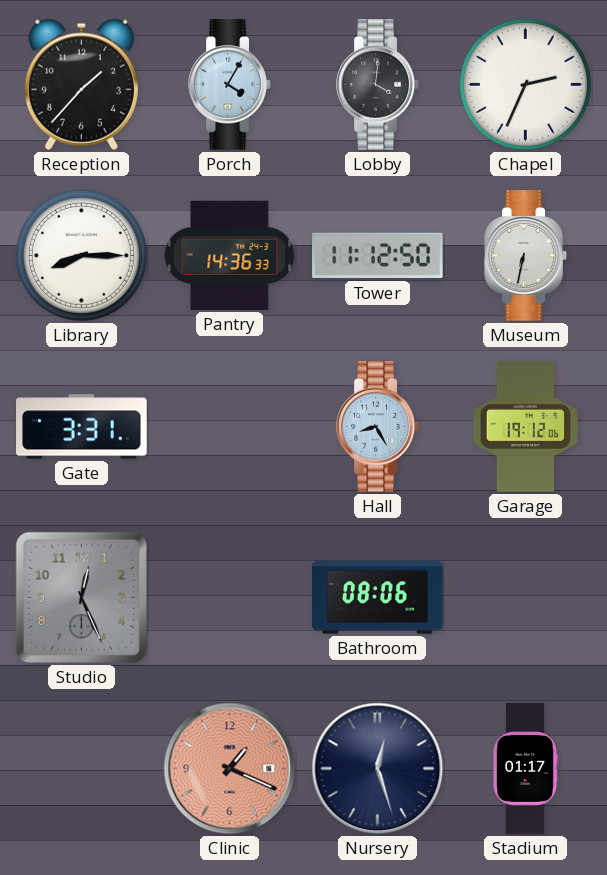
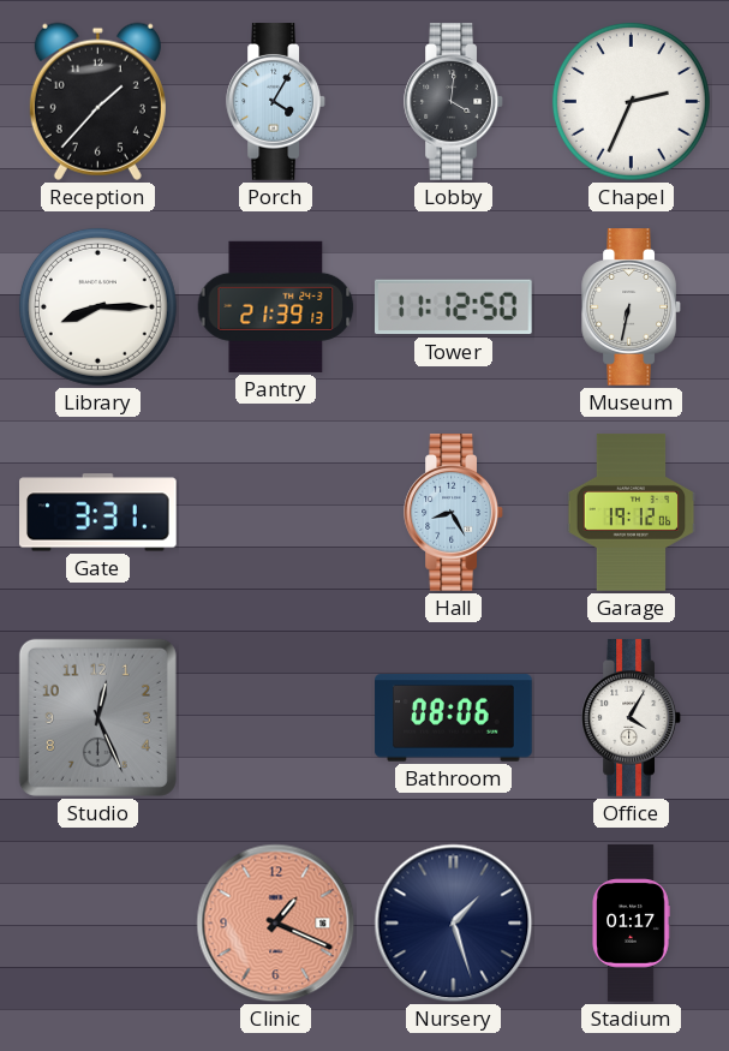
Pantry: 14:36 -> 21:39
Office: none -> 4:05
Nursery: 12:27 -> 1:27
